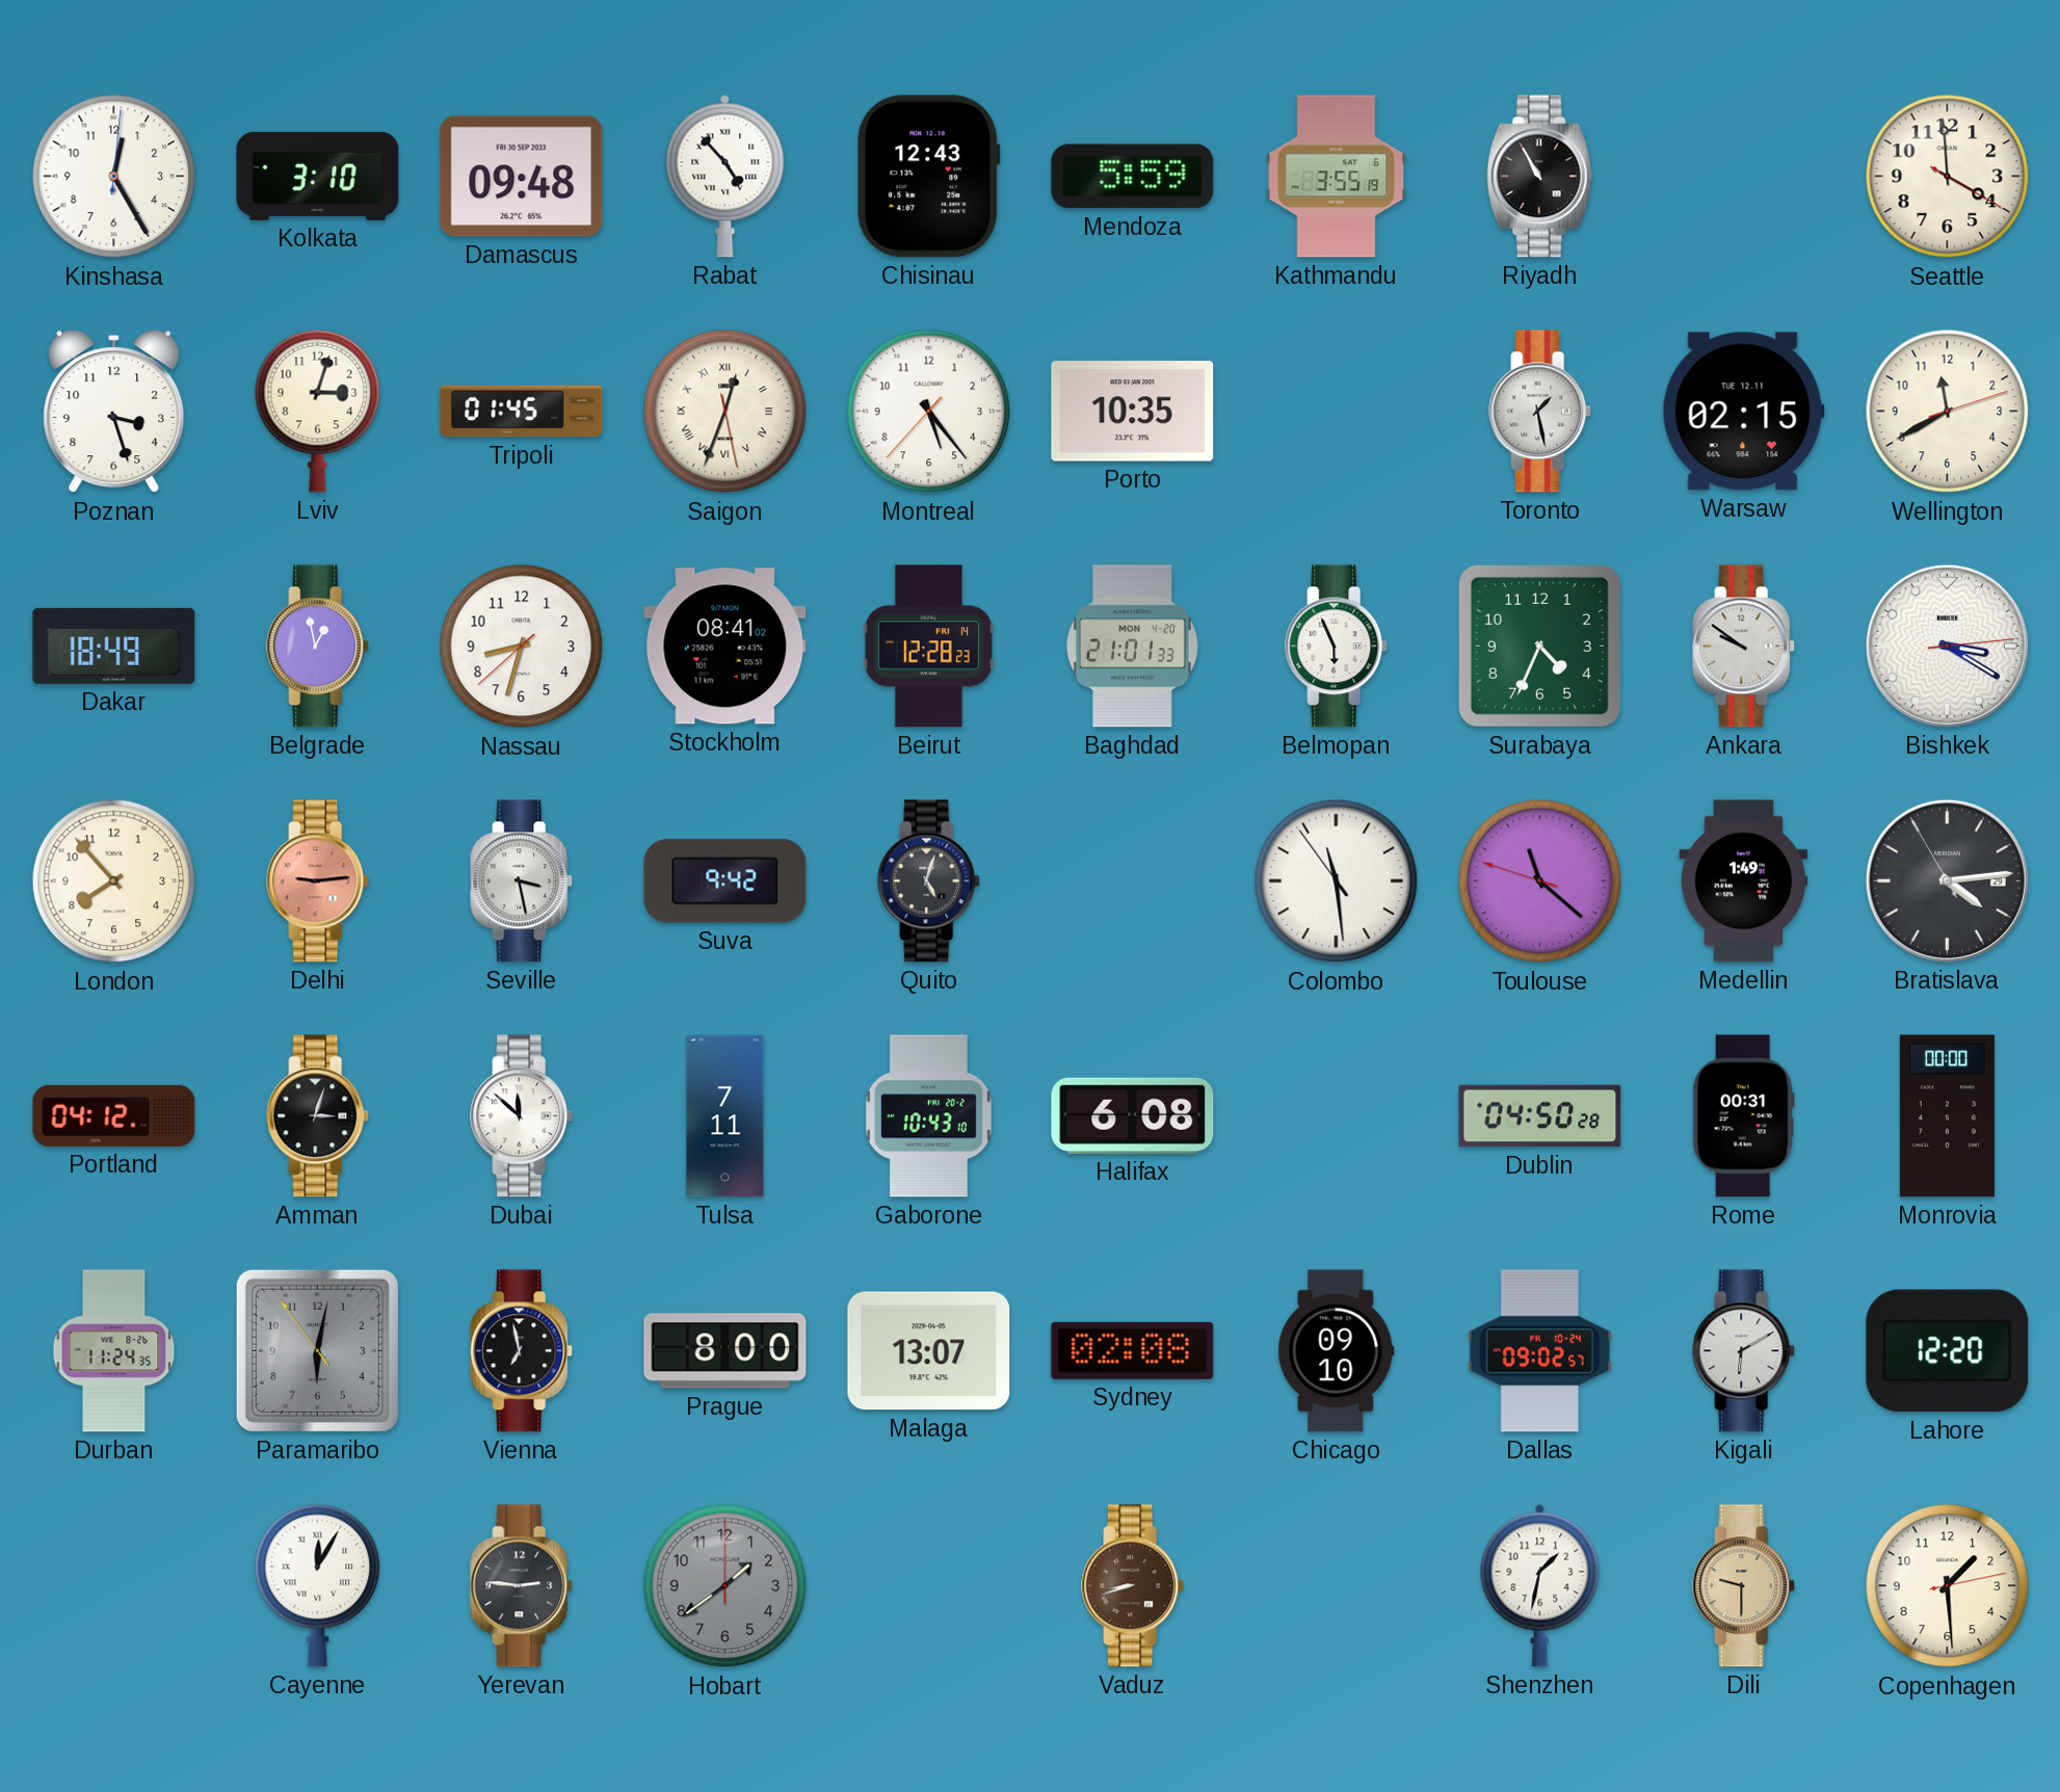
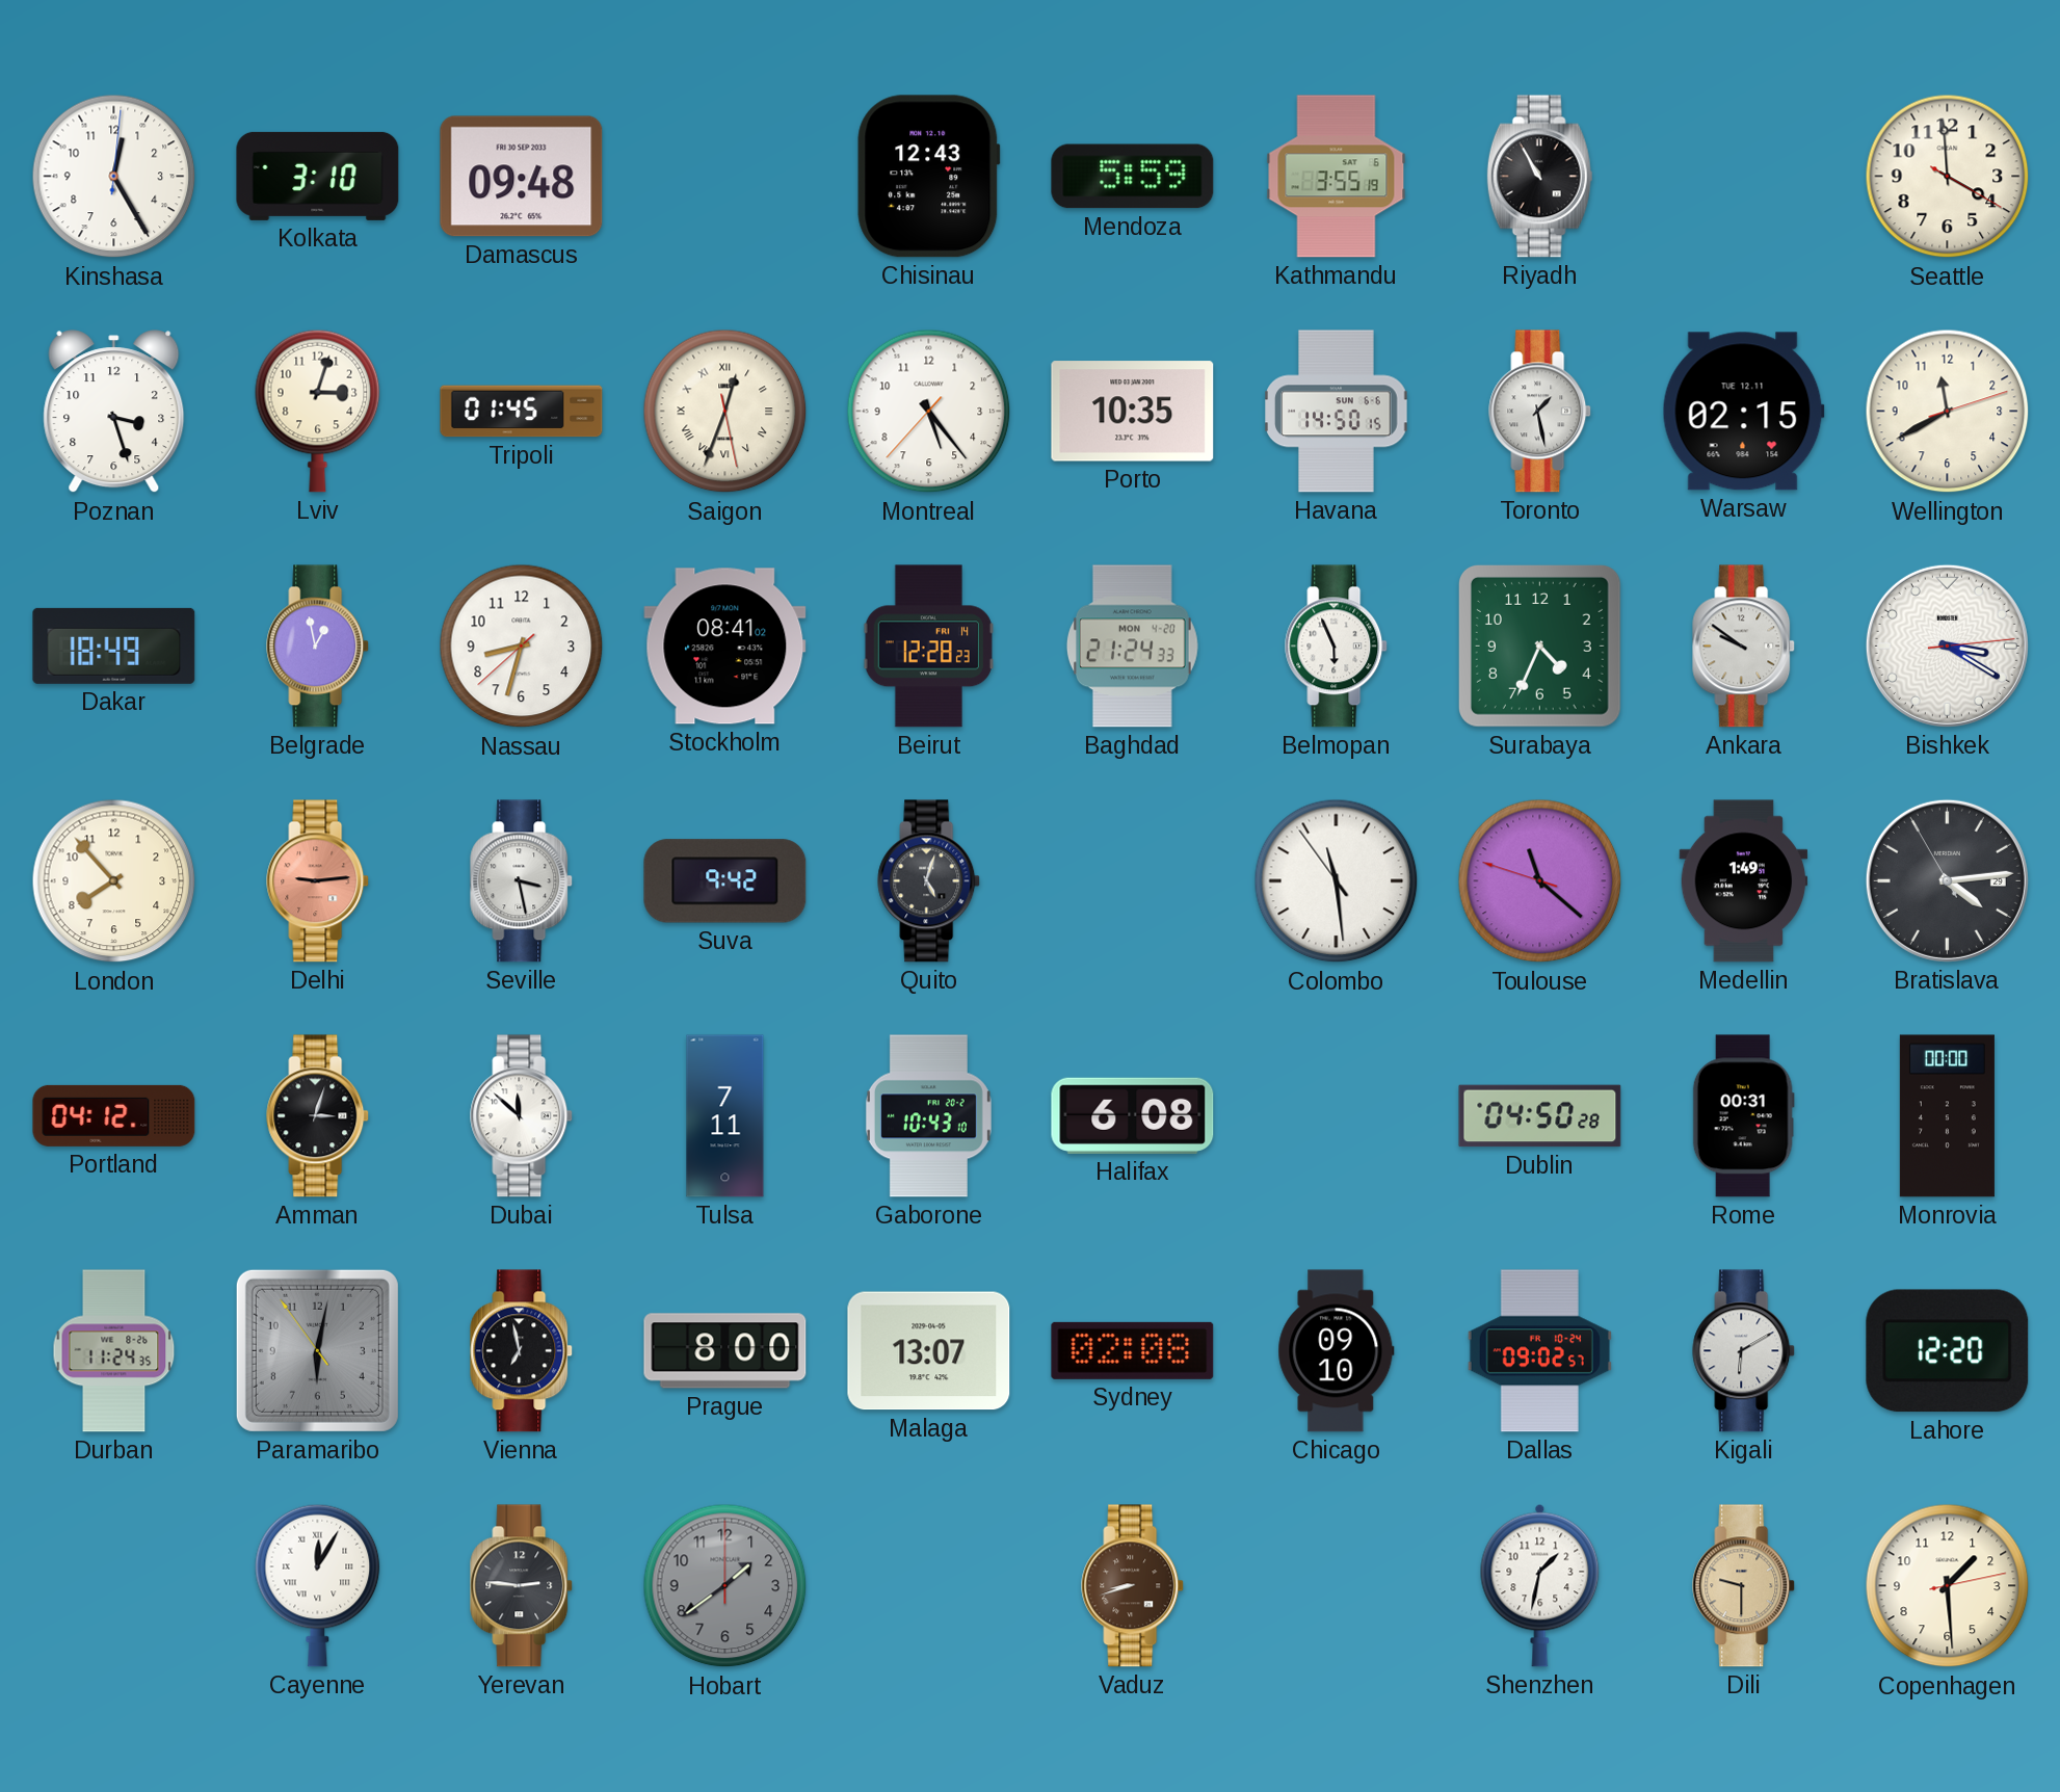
Rabat: 4:53 -> none
Havana: none -> 14:50
Baghdad: 21:01 -> 21:24
